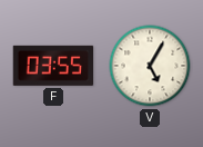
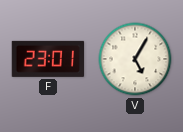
F: 03:55 -> 23:01
